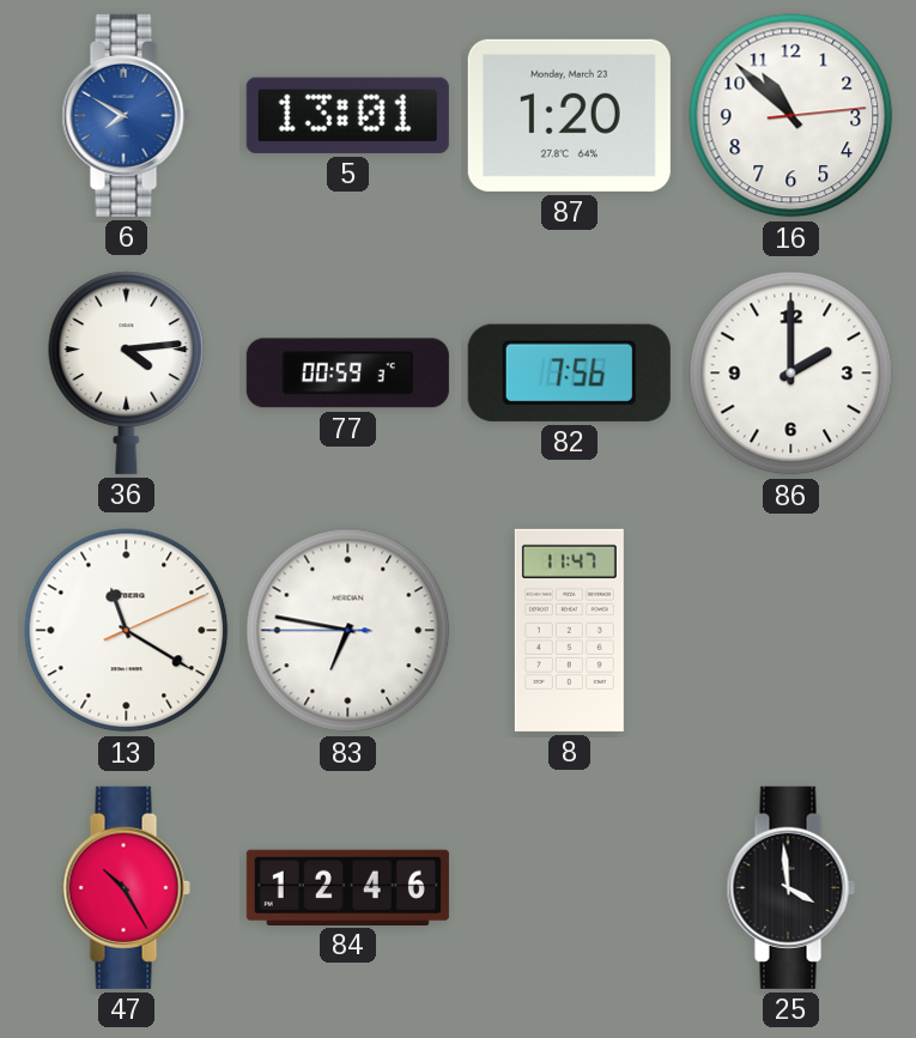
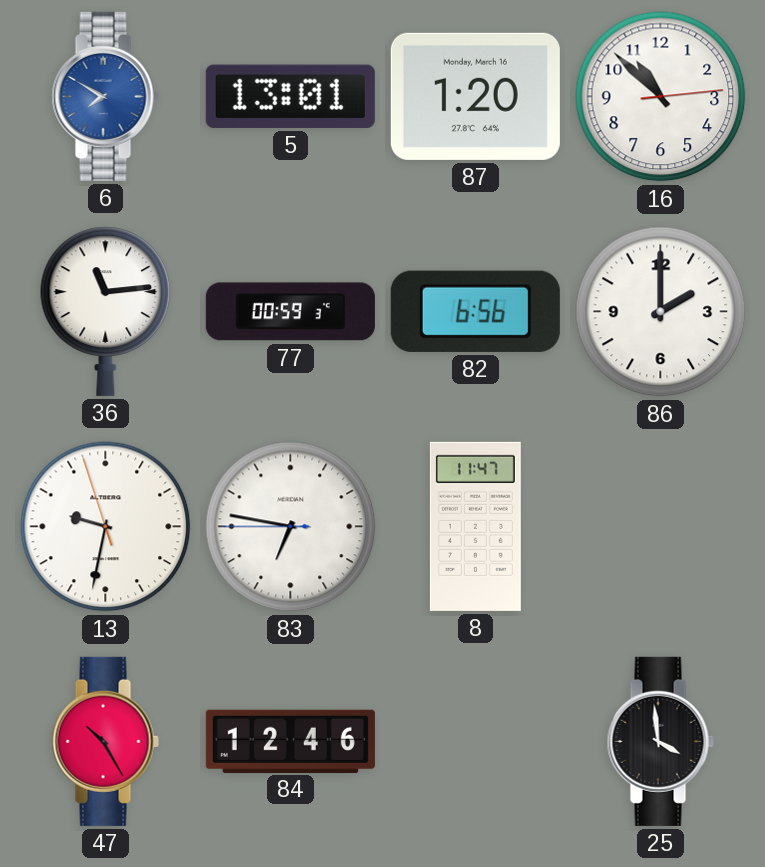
87 date: Monday, March 23 -> Monday, March 16
36: 4:14 -> 11:14
82: 7:56 -> 6:56
13: 11:20 -> 9:31
